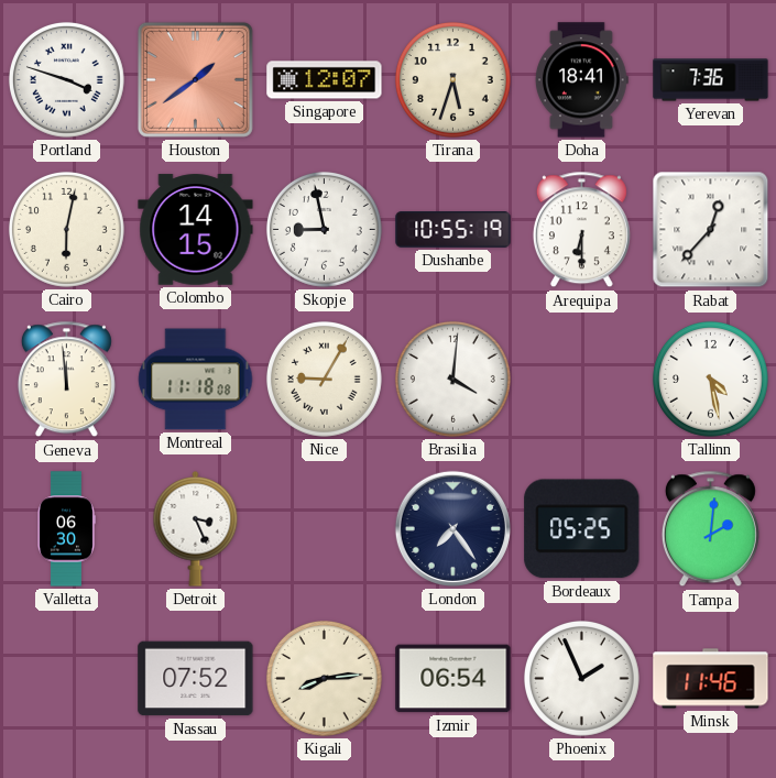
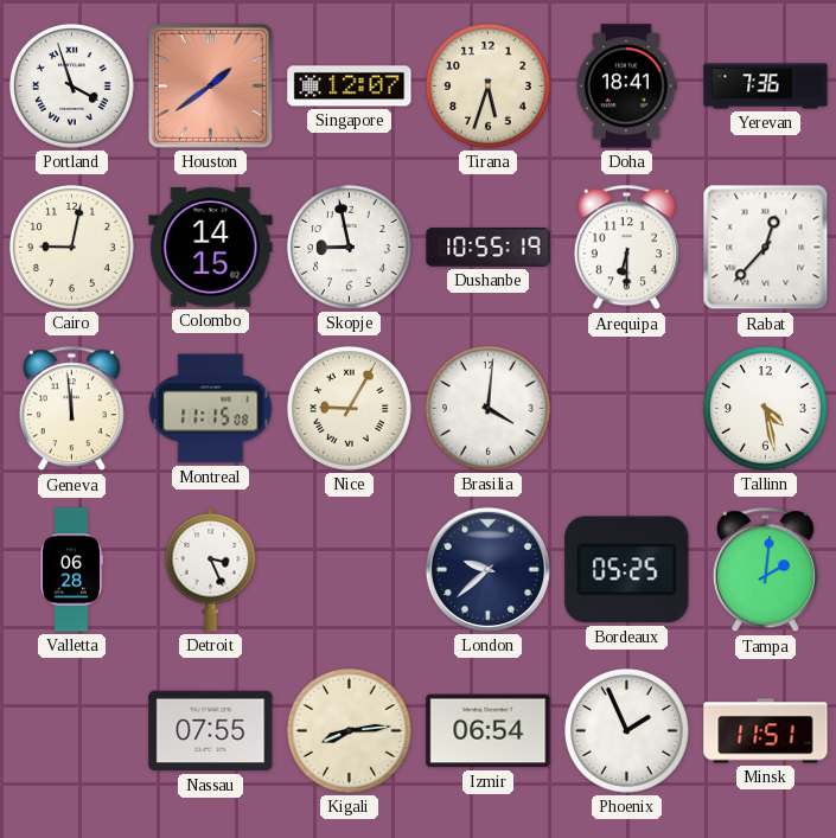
Portland: 3:48 -> 3:57
Cairo: 6:02 -> 9:02
Montreal: 11:18 -> 11:15
Valletta: 06:30 -> 06:28
London: 7:24 -> 9:38
Nassau: 07:52 -> 07:55
Minsk: 11:46 -> 11:51
